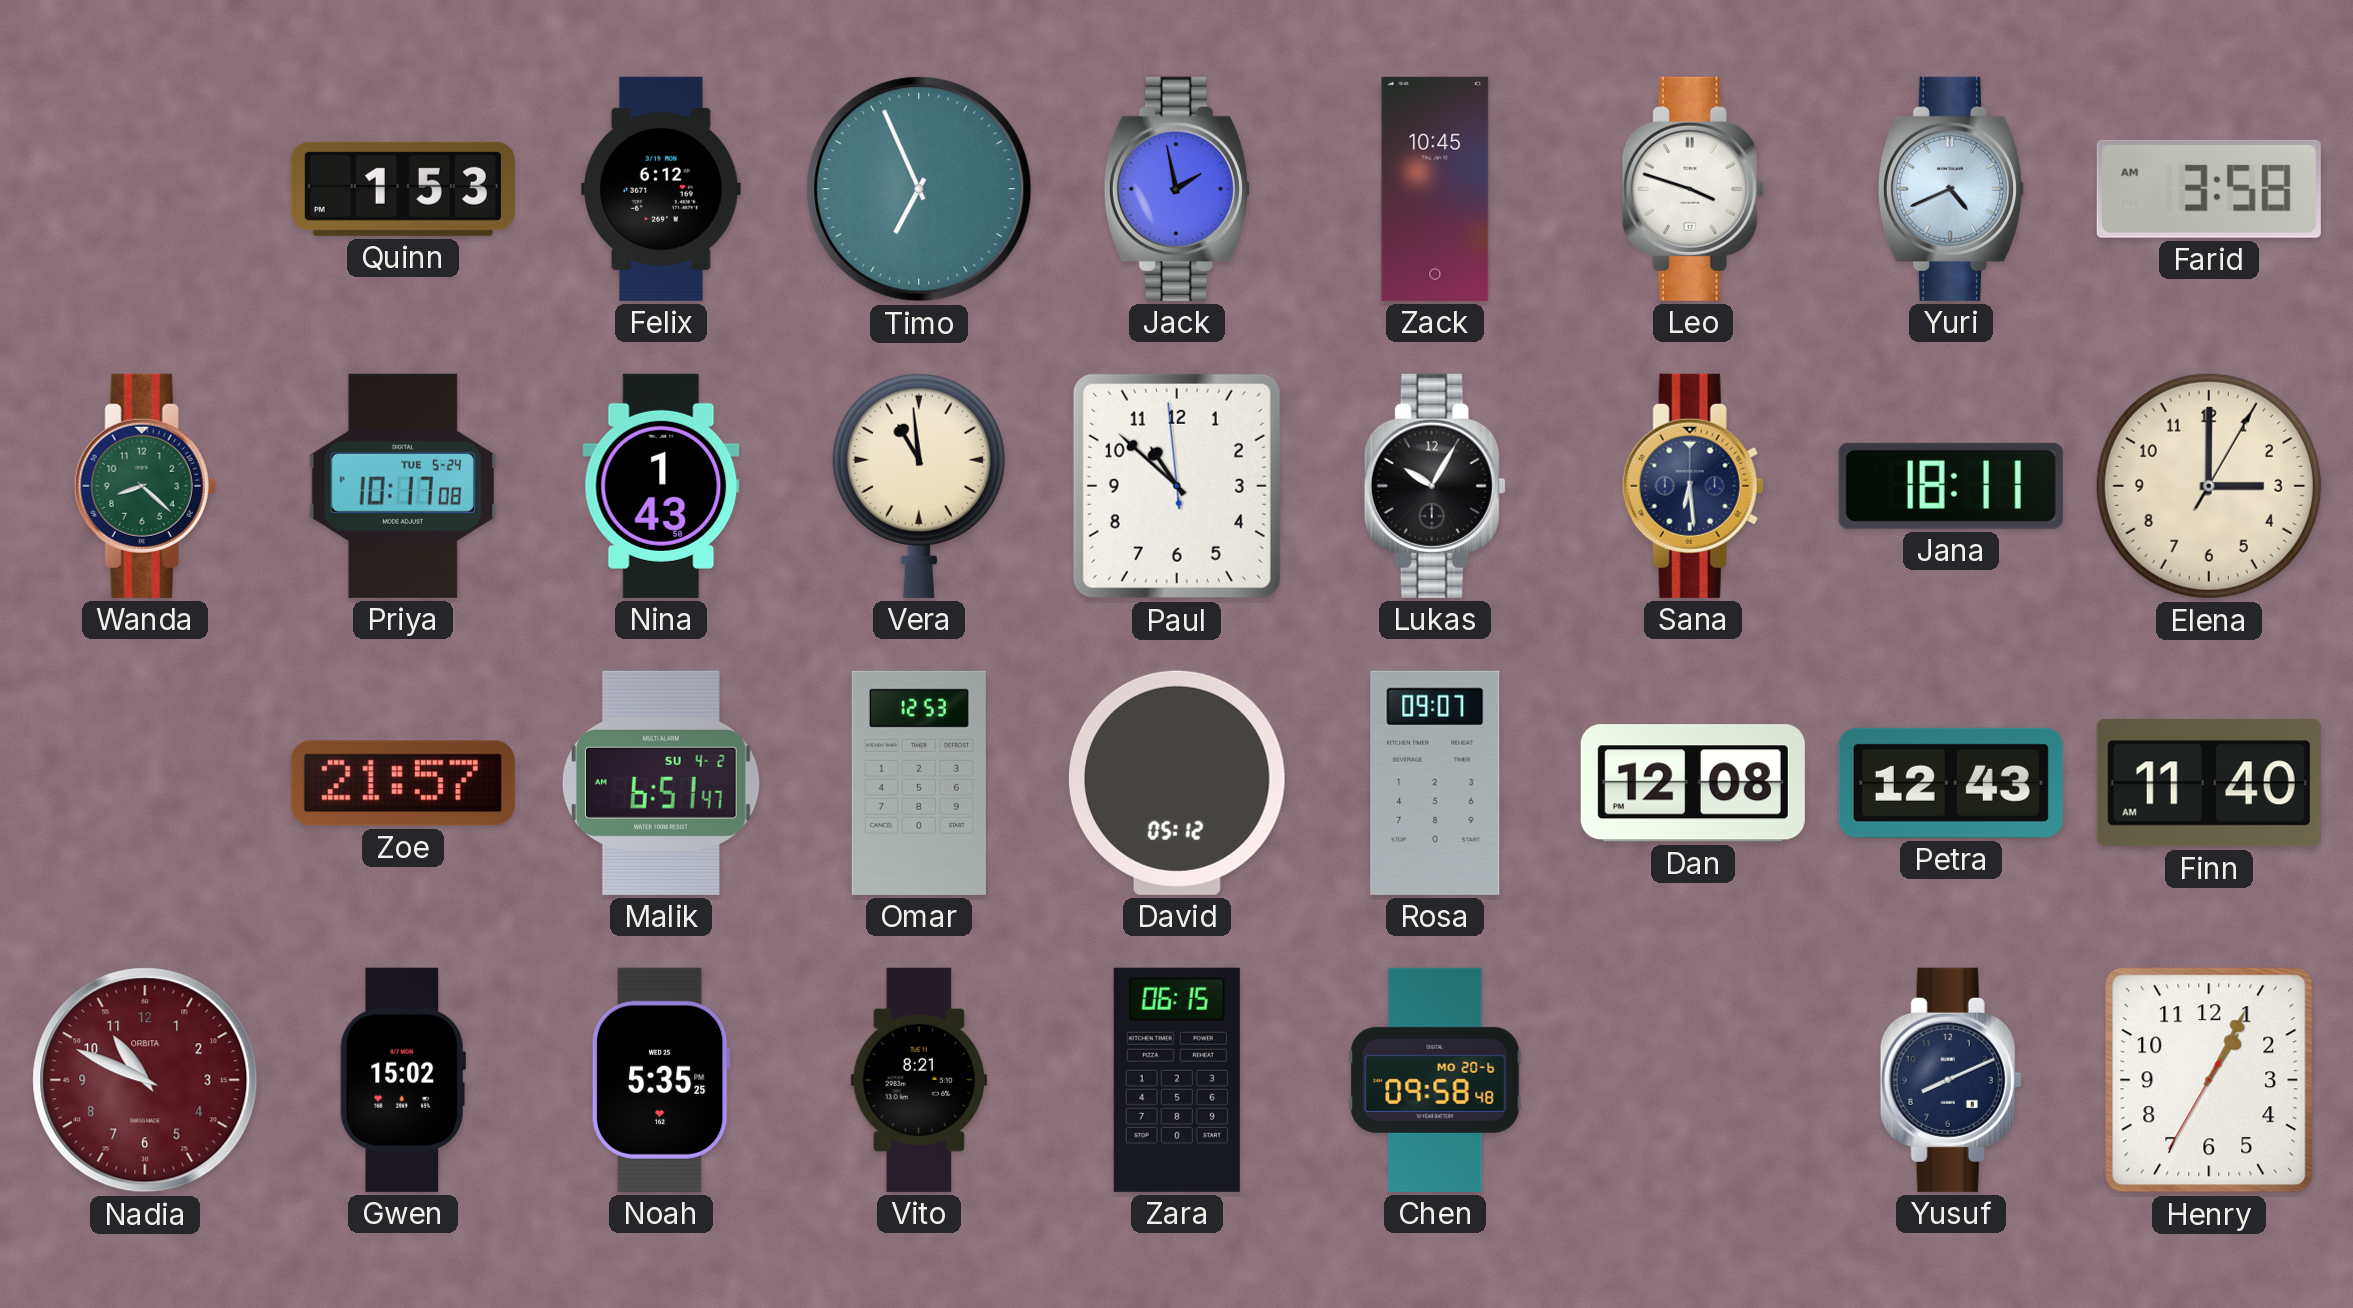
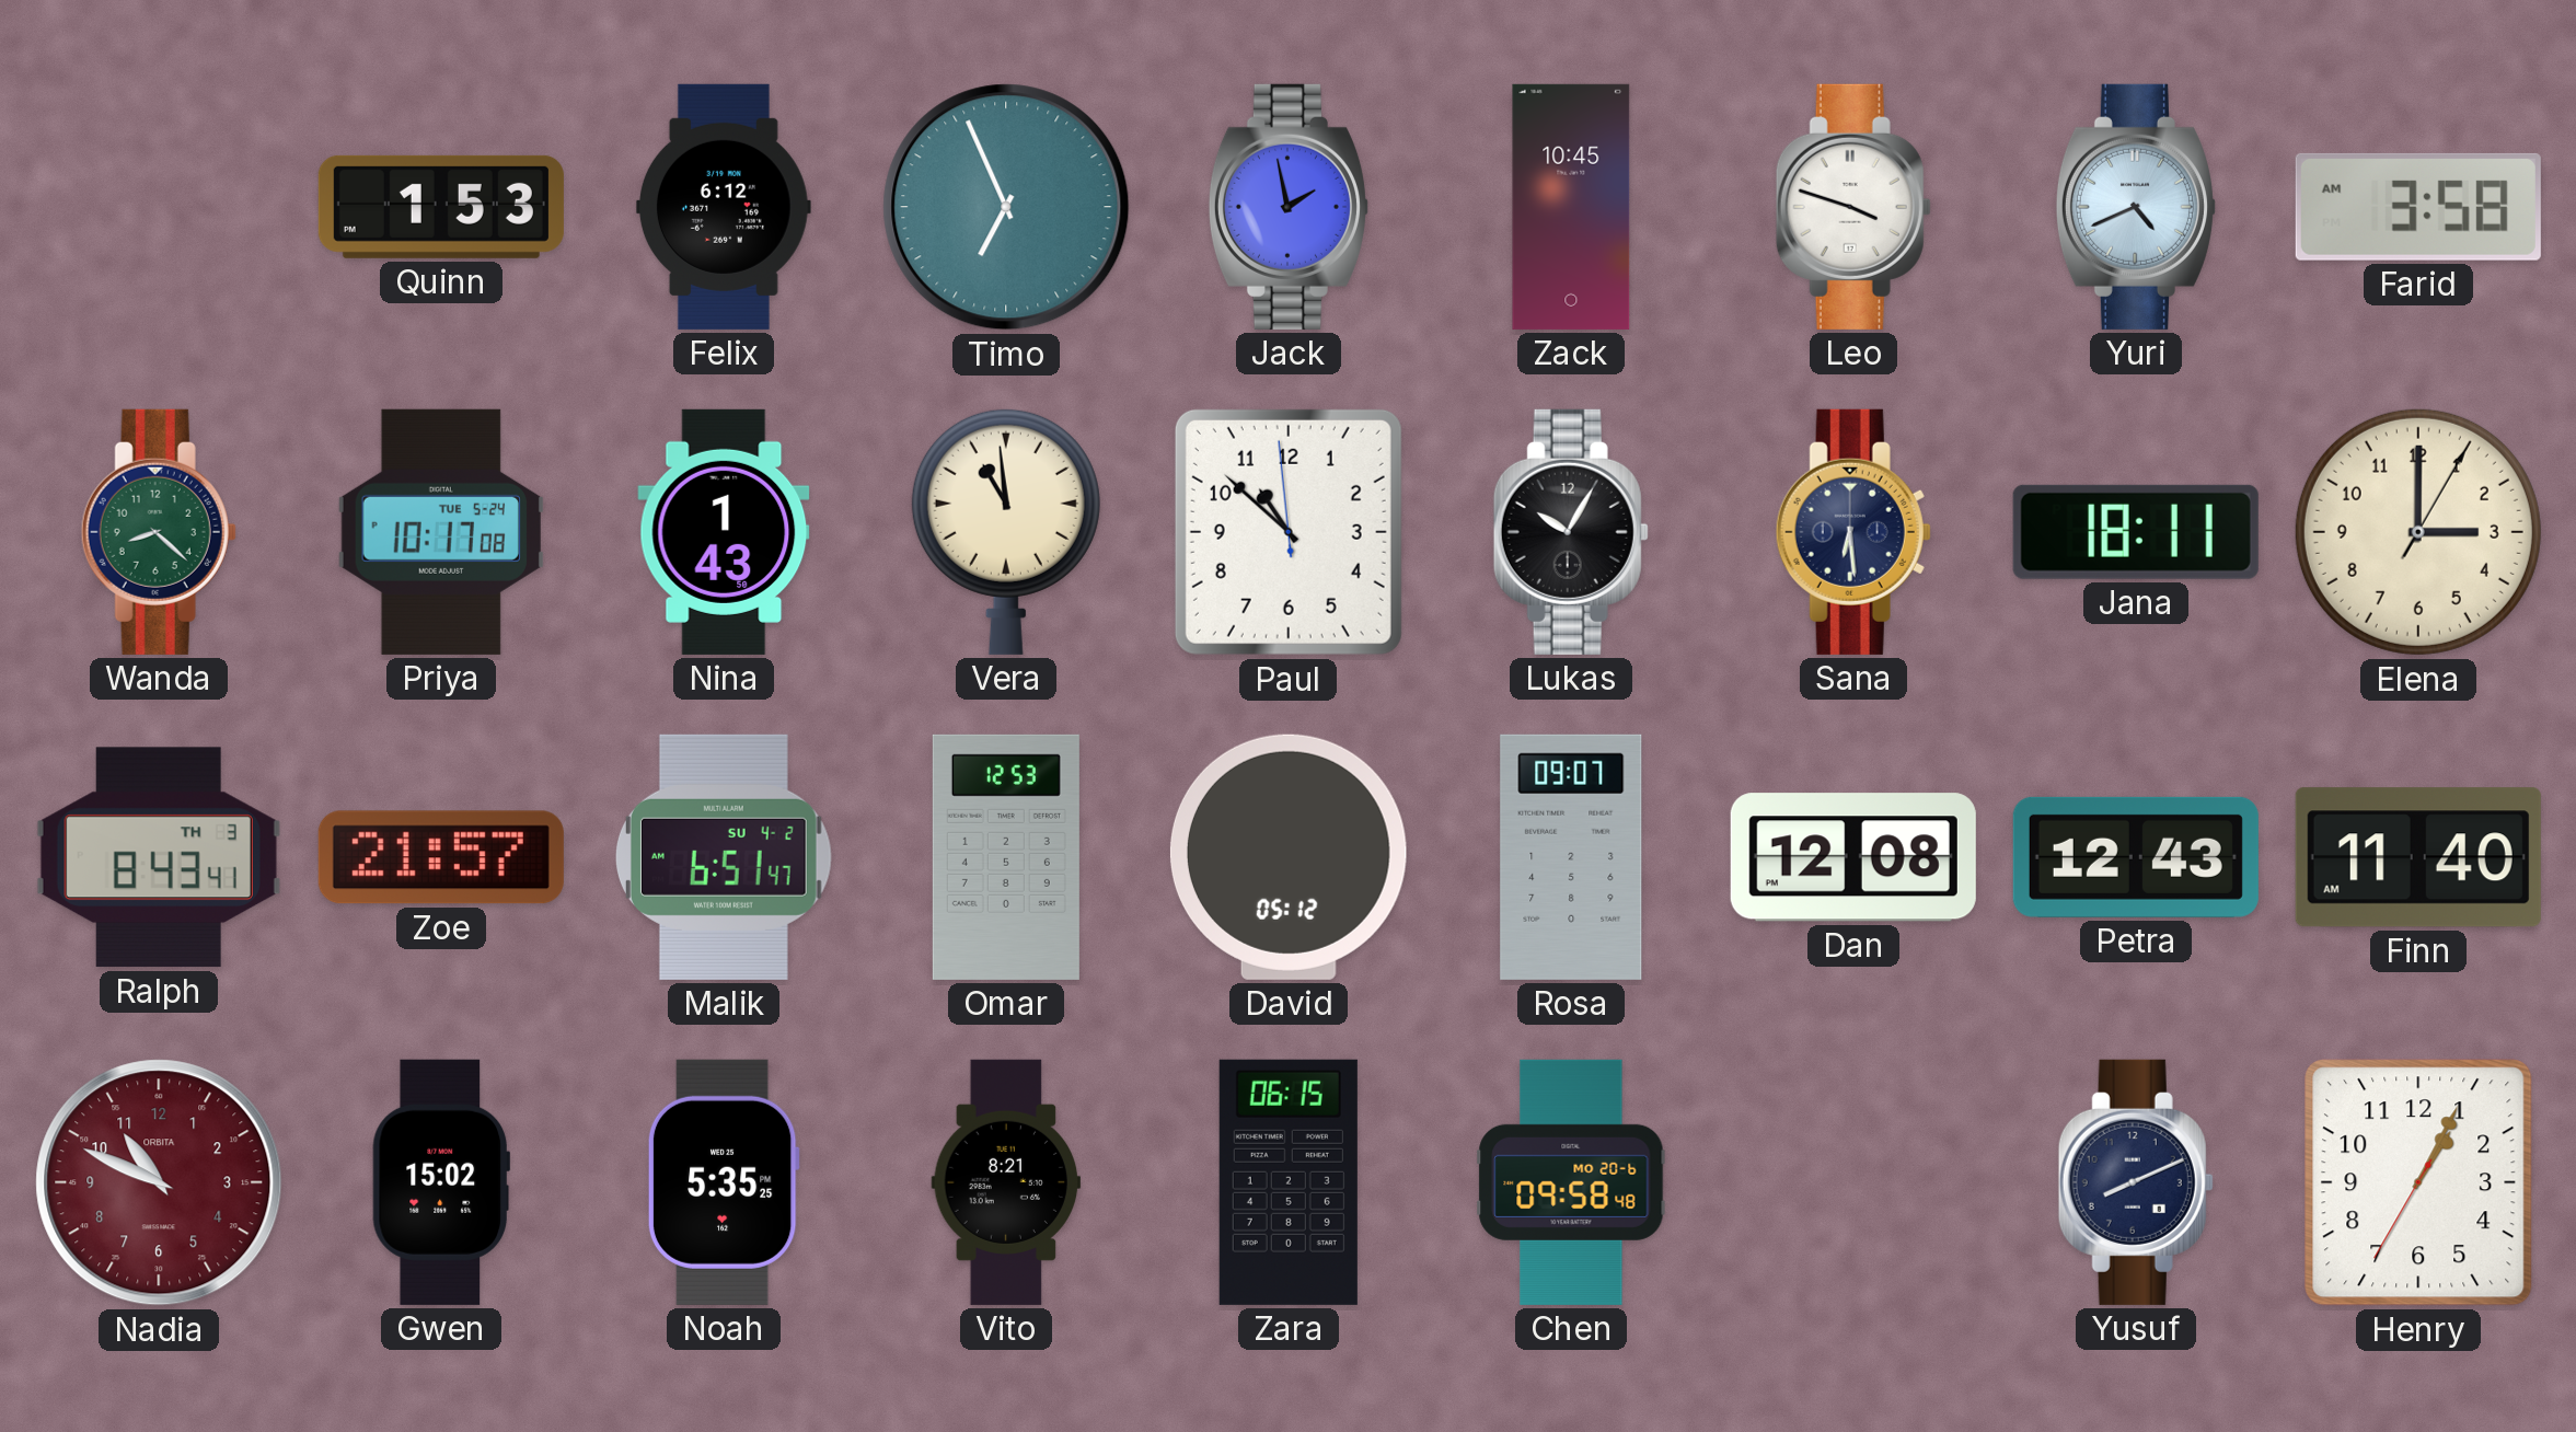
Ralph: none -> 8:43
